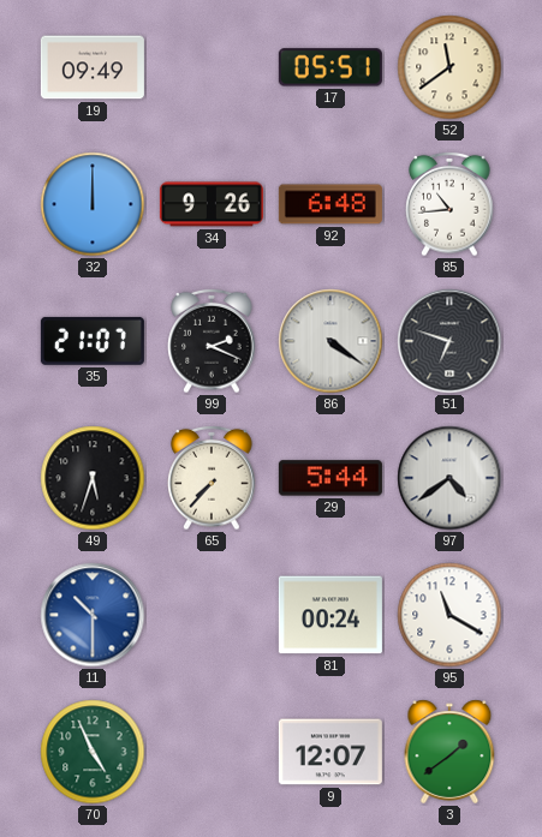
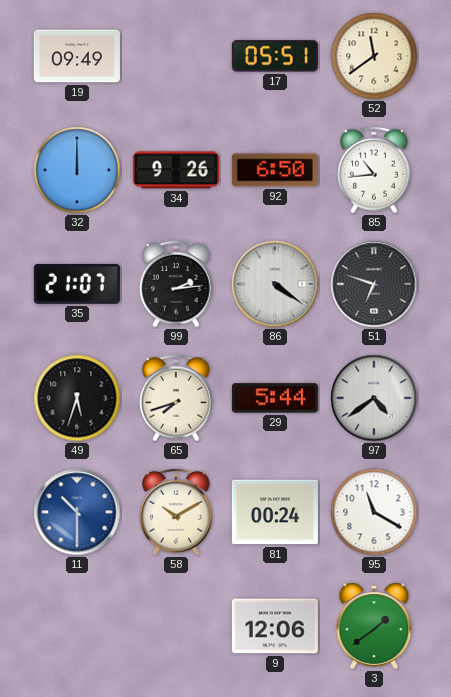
92: 6:48 -> 6:50
99: 2:19 -> 2:14
65: 7:37 -> 7:42
58: none -> 10:10
70: 4:56 -> none
9: 12:07 -> 12:06
